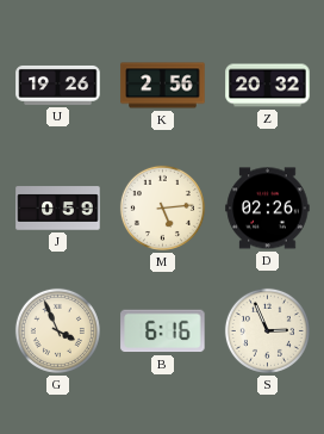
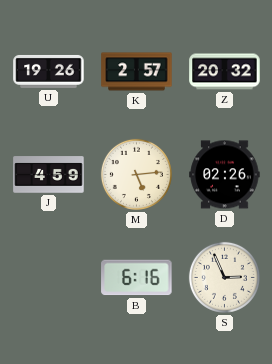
K: 2:56 -> 2:57
J: 0:59 -> 4:59
G: 3:56 -> none
